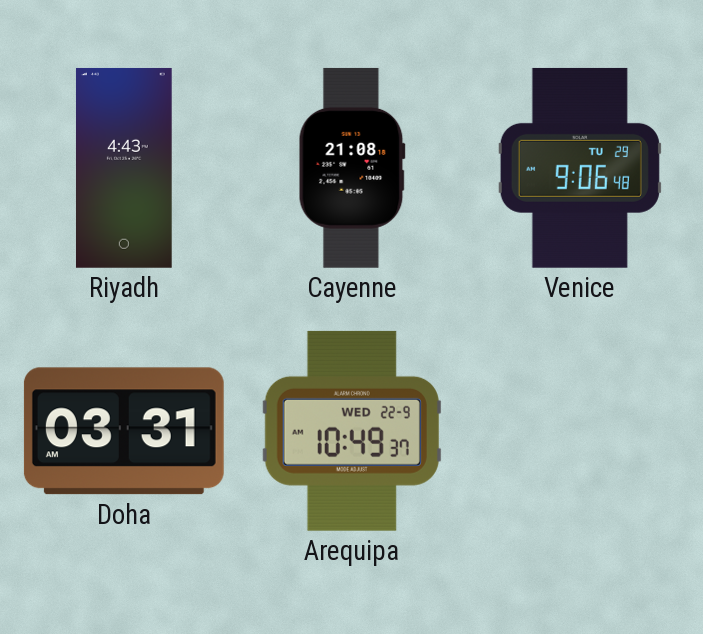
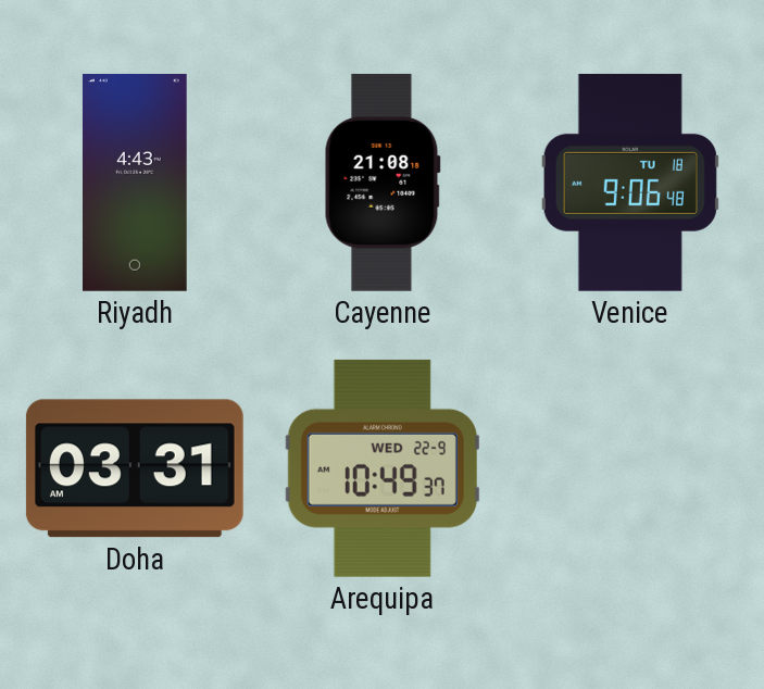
Venice date: TU 29 -> TU 18
